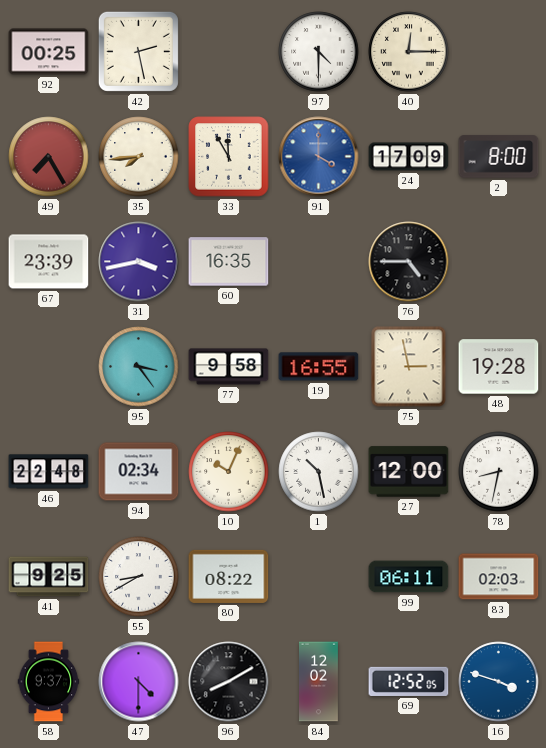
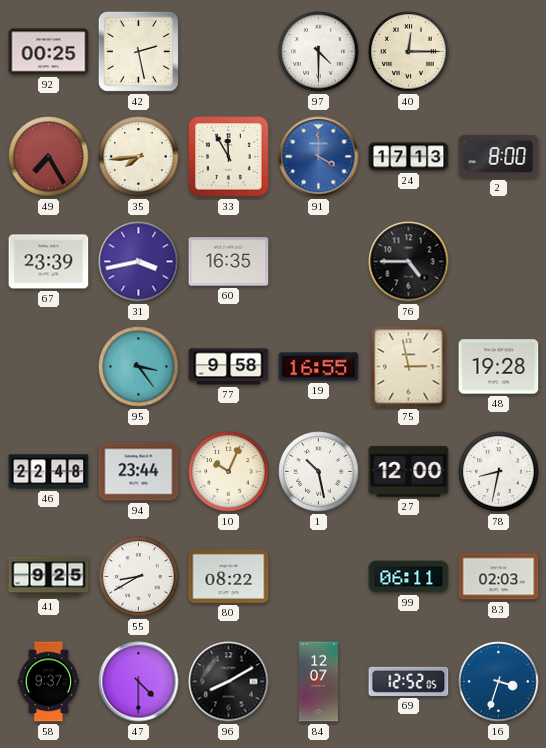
24: 17:09 -> 17:13
94: 02:34 -> 23:44
84: 12:02 -> 12:07
16: 3:48 -> 3:33
